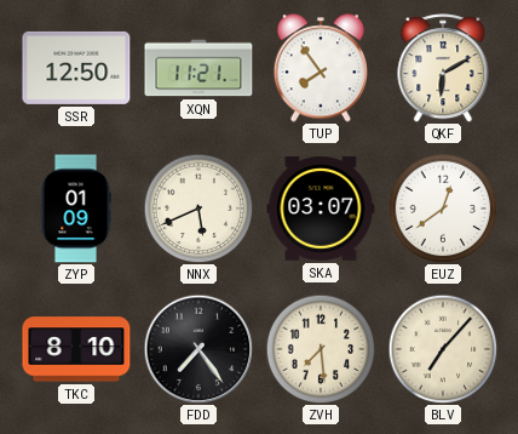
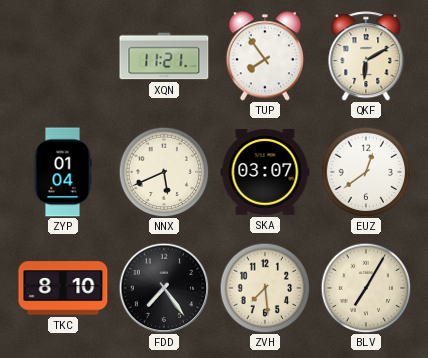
SSR: 12:50 -> none
ZYP: 01:09 -> 01:04
BLV: 7:07 -> 7:05
